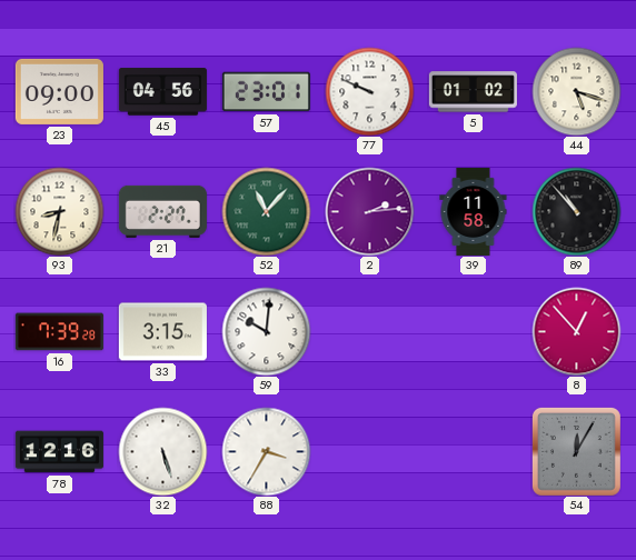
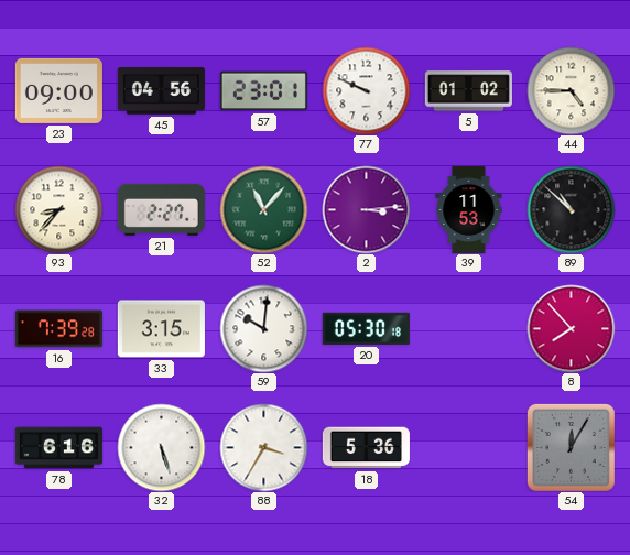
44: 5:18 -> 4:45
93: 8:32 -> 8:37
2: 2:14 -> 3:14
39: 11:58 -> 11:53
89: 10:53 -> 10:52
20: none -> 05:30
8: 12:53 -> 7:53
78: 12:16 -> 6:16
18: none -> 5:36
